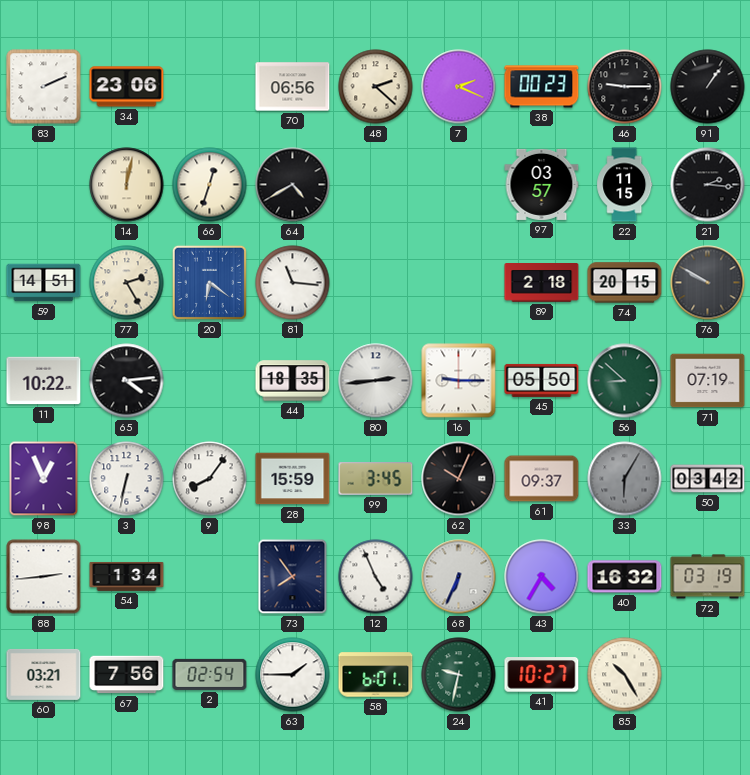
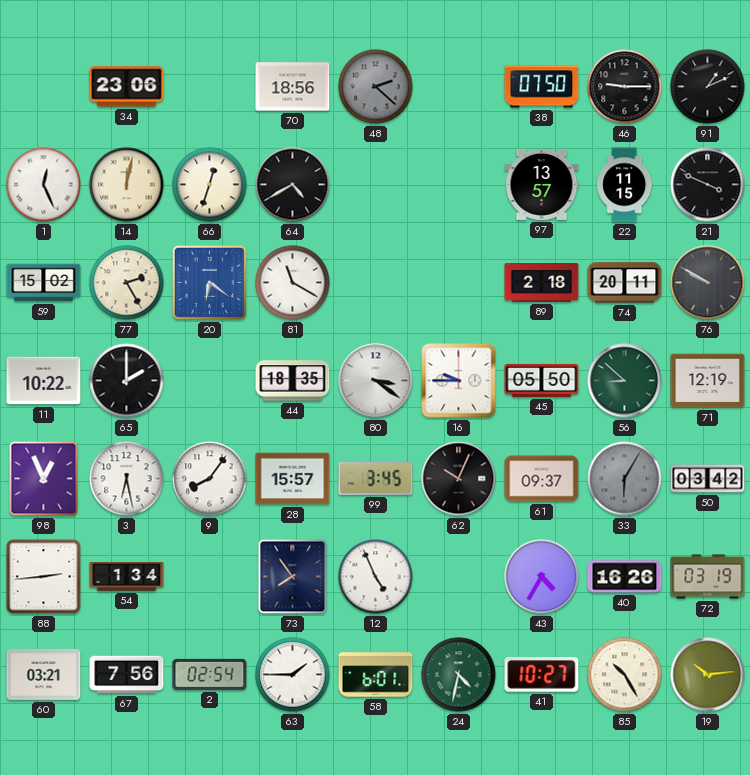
83: 2:11 -> none
70: 06:56 -> 18:56
48 dial: cream -> grey
7: 2:19 -> none
38: 00:23 -> 07:50
91: 1:06 -> 1:11
1: none -> 12:26
97: 03:57 -> 13:57
21: 2:16 -> 3:49
59: 14:51 -> 15:02
81: 11:16 -> 11:20
74: 20:15 -> 20:11
65: 4:14 -> 2:00
80: 2:44 -> 3:21
16: 9:15 -> 9:45
71: 07:19 -> 12:19
3: 6:32 -> 6:28
28: 15:59 -> 15:57
68: 6:34 -> none
40: 16:32 -> 16:26
24: 9:32 -> 4:32
19: none -> 10:14
